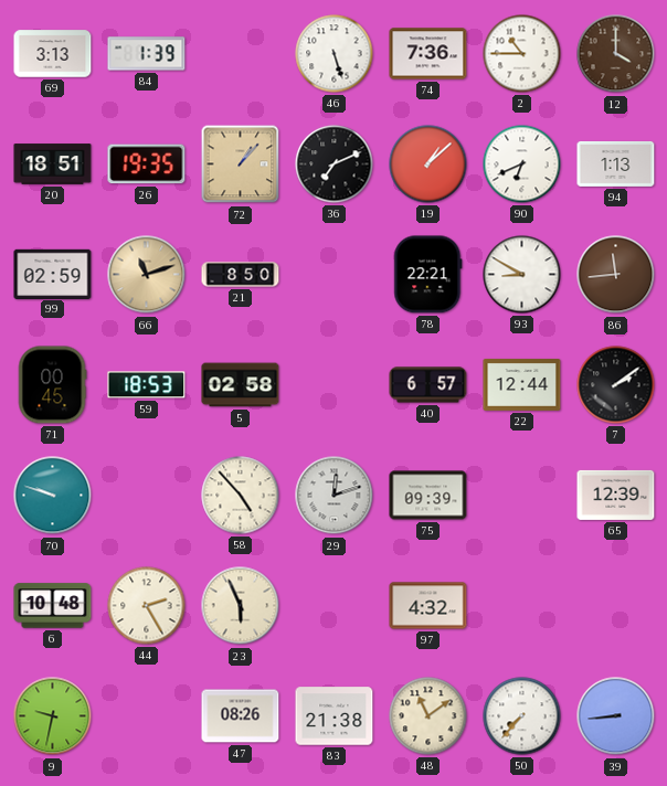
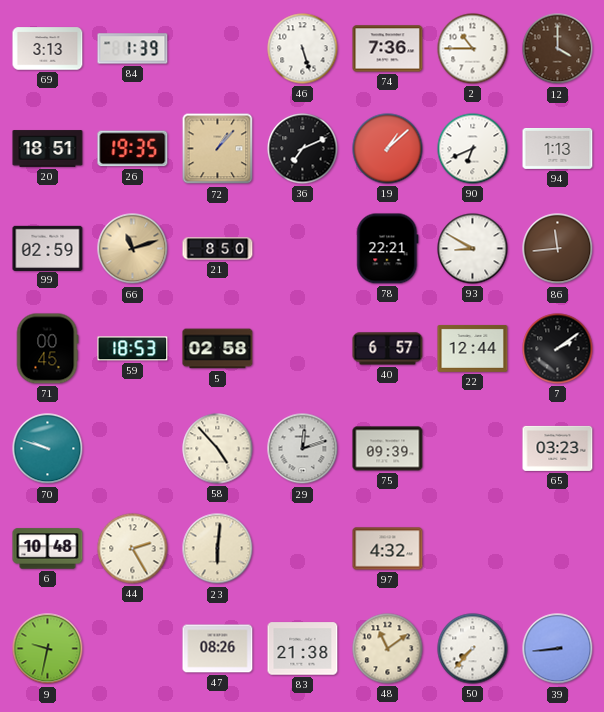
65: 12:39 -> 03:23
23: 5:56 -> 6:01
